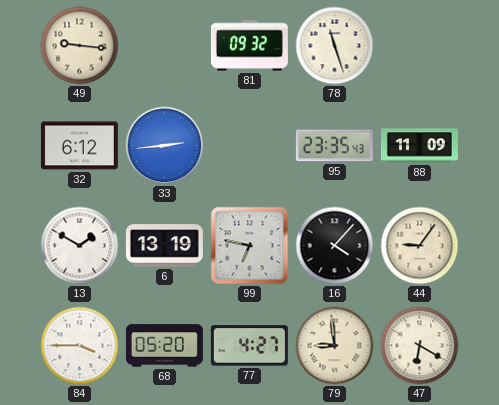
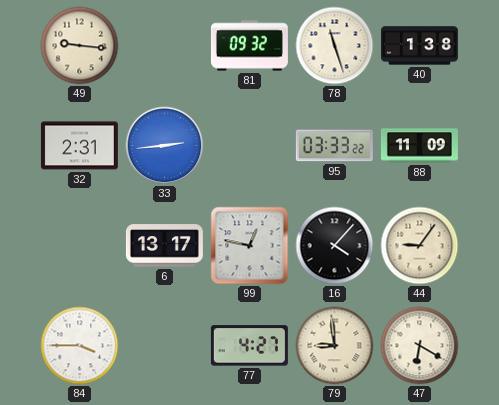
40: none -> 1:38
32: 6:12 -> 2:31
95: 23:35 -> 03:33
13: 1:50 -> none
6: 13:19 -> 13:17
99: 6:47 -> 12:47
68: 05:20 -> none
